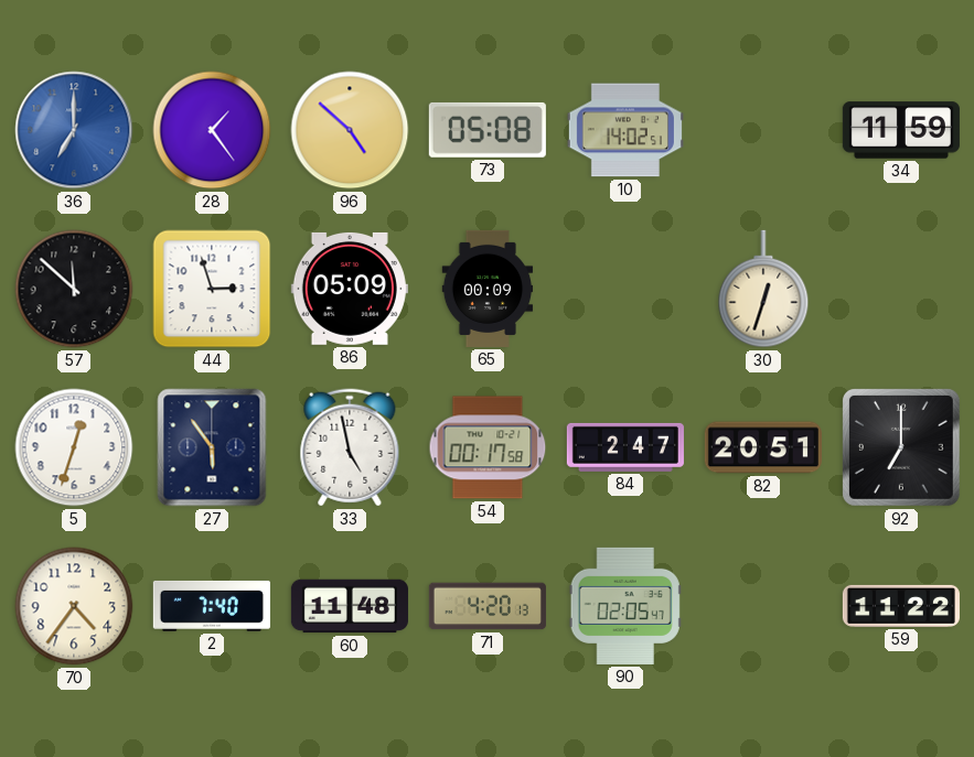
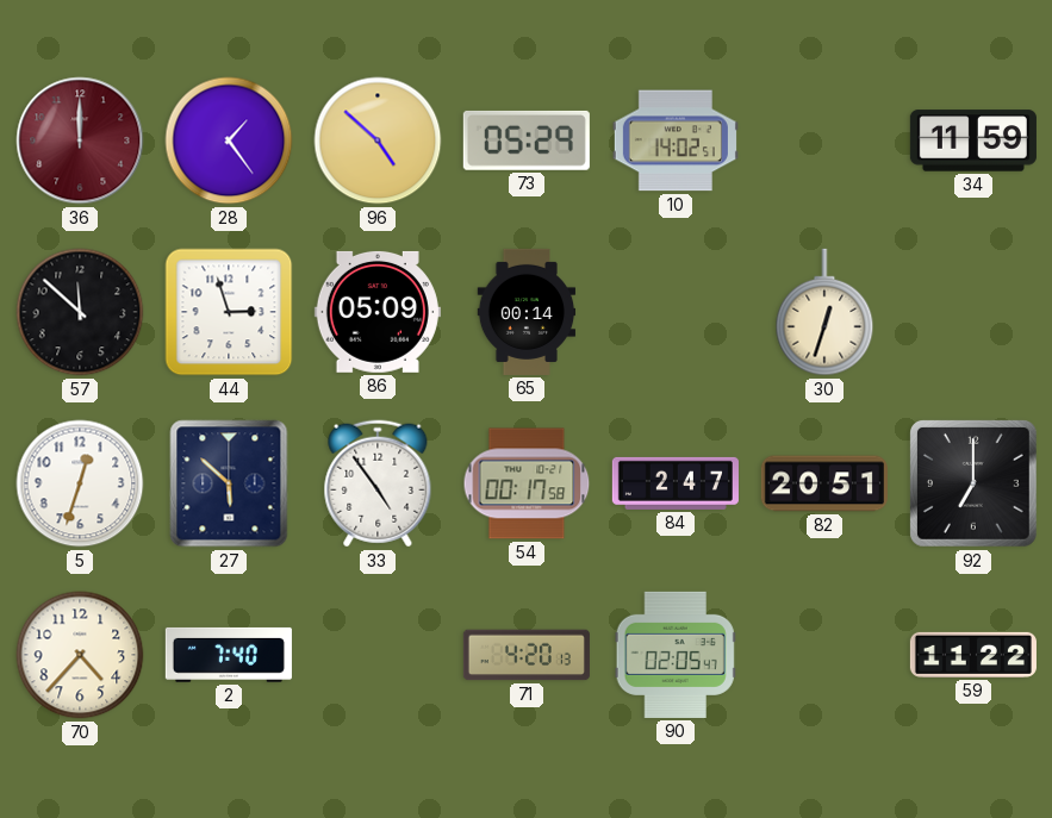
36: 7:00 -> 12:00
36 dial: blue -> burgundy
73: 05:08 -> 05:29
65: 00:09 -> 00:14
27: 5:54 -> 5:52
33: 4:58 -> 4:54
70: 4:36 -> 4:37
60: 11:48 -> none
